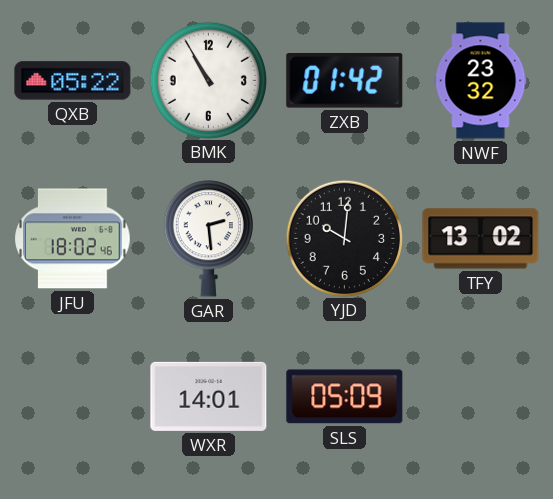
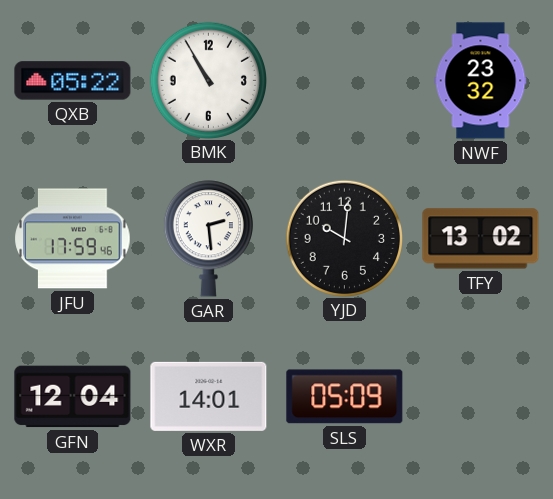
ZXB: 01:42 -> none
JFU: 18:02 -> 17:59
GFN: none -> 12:04
